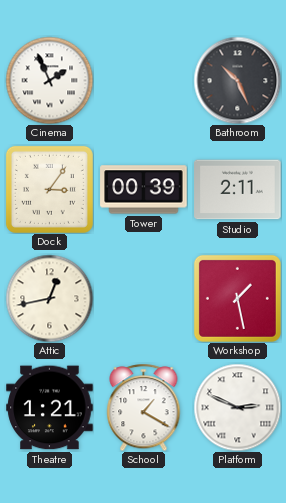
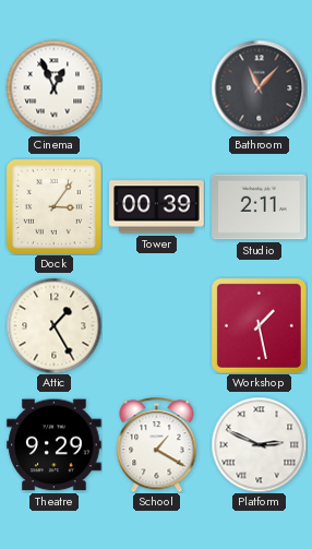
Cinema: 1:56 -> 12:56
Bathroom: 10:26 -> 11:07
Attic: 12:43 -> 1:25
Theatre: 1:21 -> 9:29
